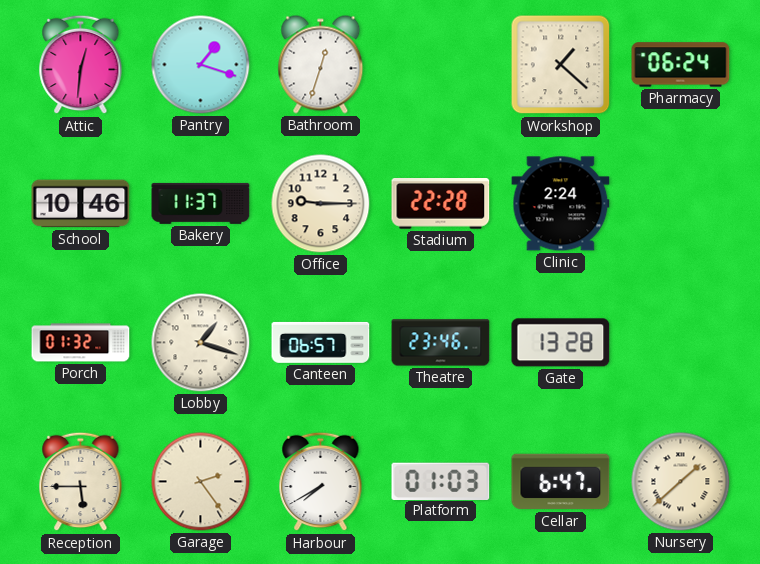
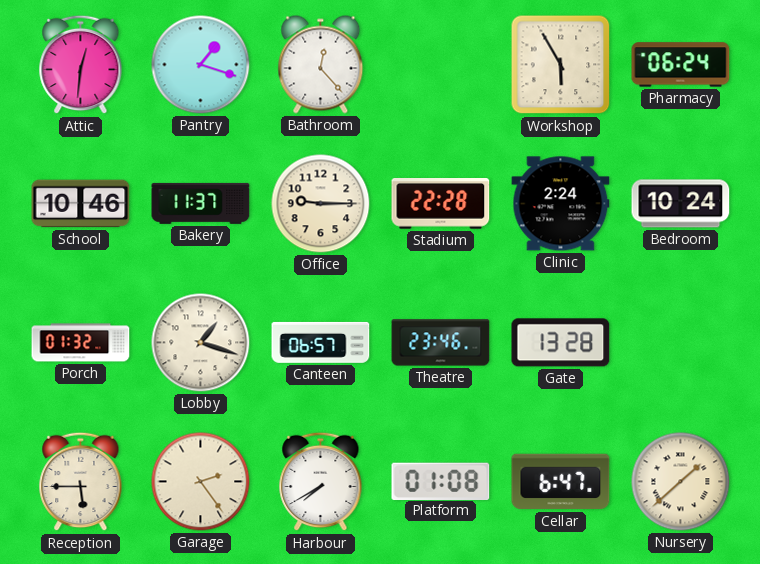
Bathroom: 12:33 -> 12:23
Workshop: 1:22 -> 5:55
Bedroom: none -> 10:24
Platform: 01:03 -> 01:08
